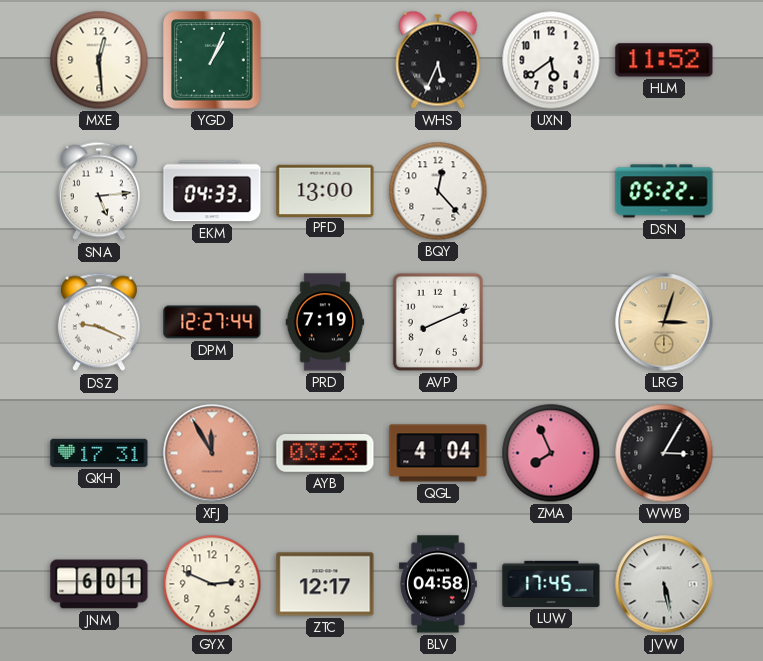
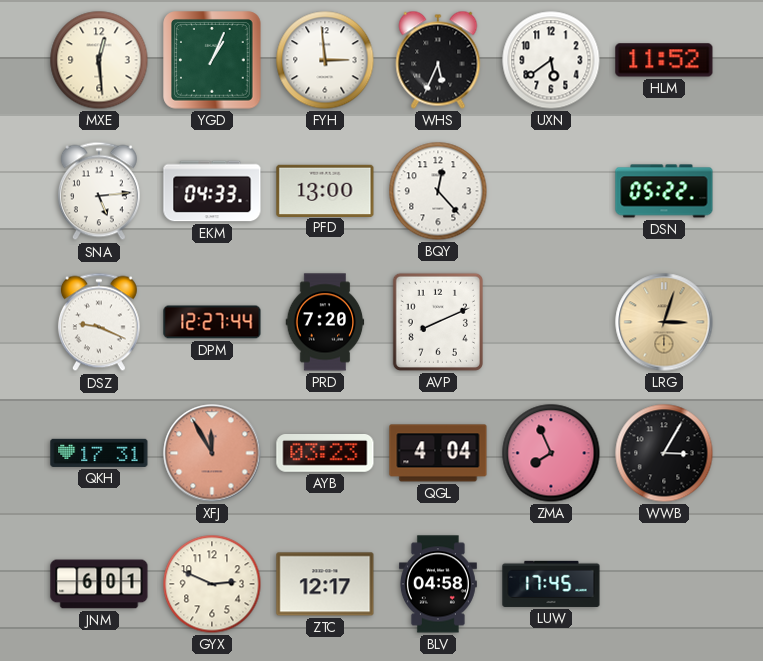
FYH: none -> 2:59
PRD: 7:19 -> 7:20
JVW: 5:28 -> none
